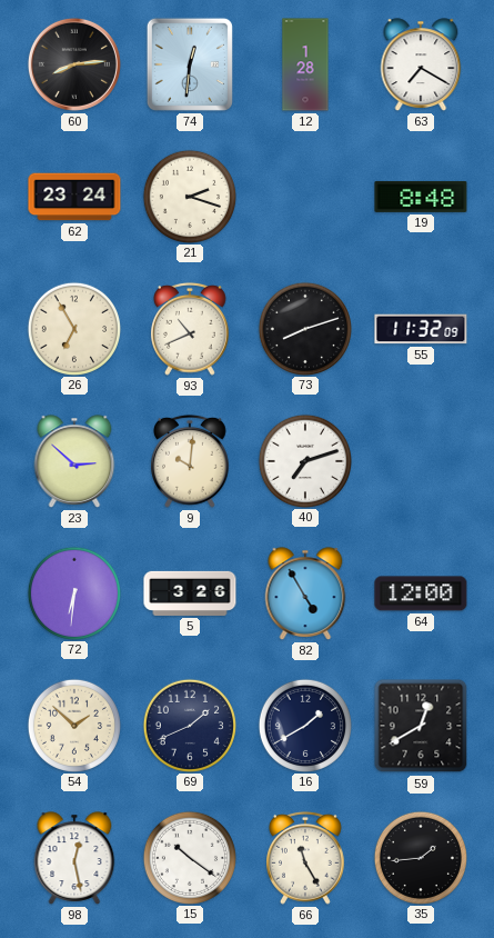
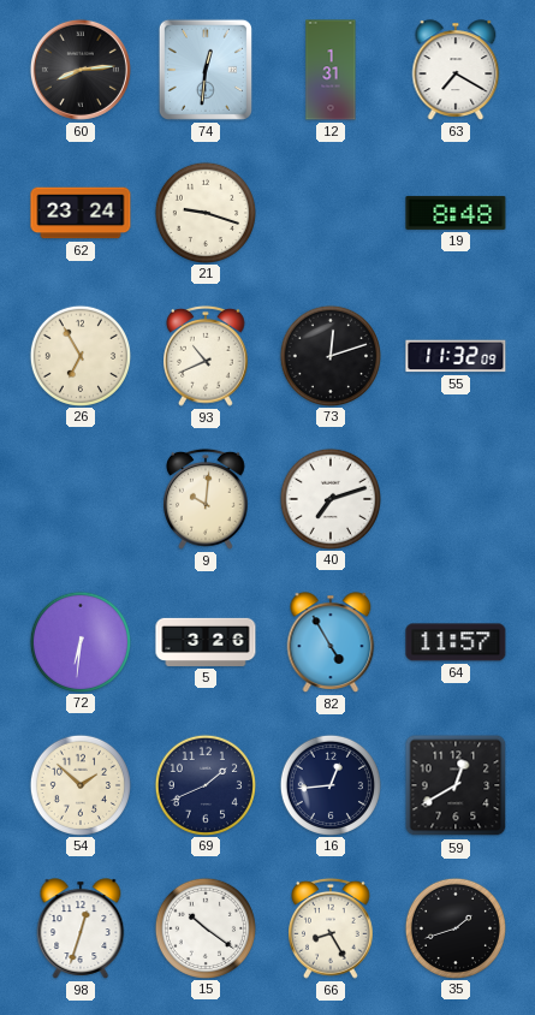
12: 1:28 -> 1:31
21: 2:18 -> 9:18
73: 8:12 -> 12:12
23: 2:52 -> none
64: 12:00 -> 11:57
16: 1:40 -> 12:44
98: 12:28 -> 12:33
66: 11:25 -> 8:25
35: 1:44 -> 1:42
